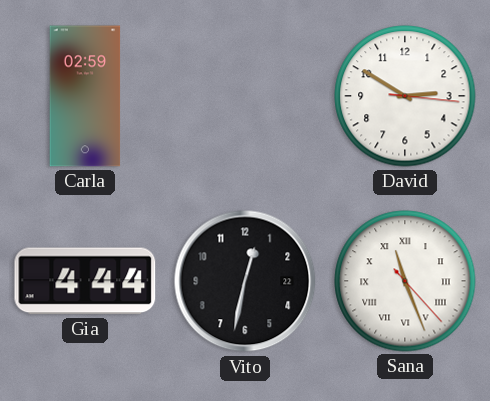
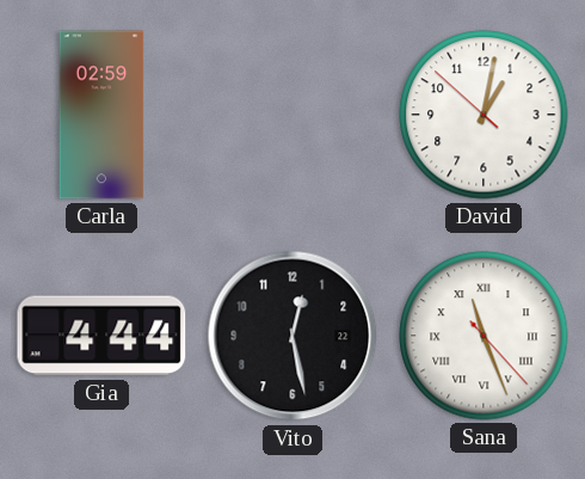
David: 2:50 -> 1:01
Vito: 12:32 -> 12:28
